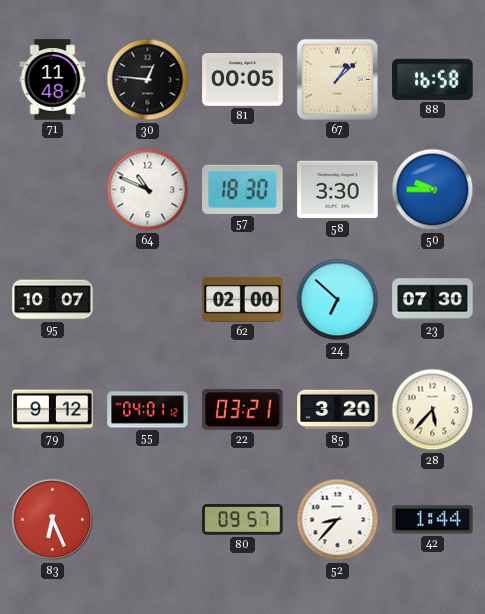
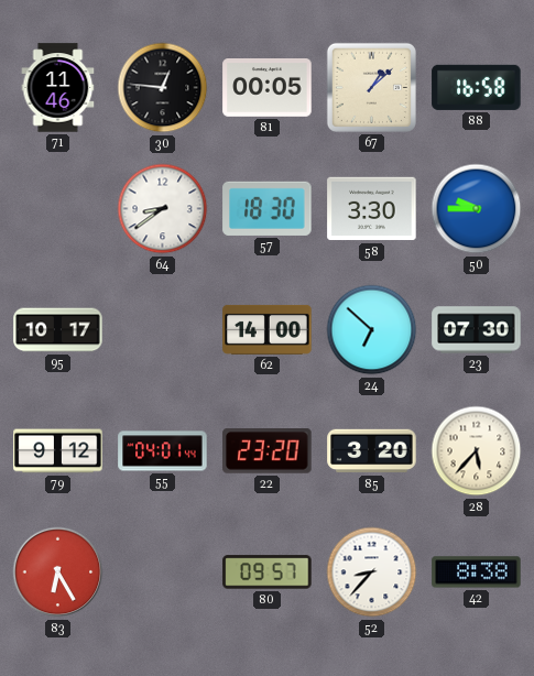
71: 11:48 -> 11:46
64: 10:49 -> 8:39
95: 10:07 -> 10:17
62: 02:00 -> 14:00
55: 04:01:12 -> 04:01:44
22: 03:21 -> 23:20
83: 6:26 -> 6:25
42: 1:44 -> 8:38
